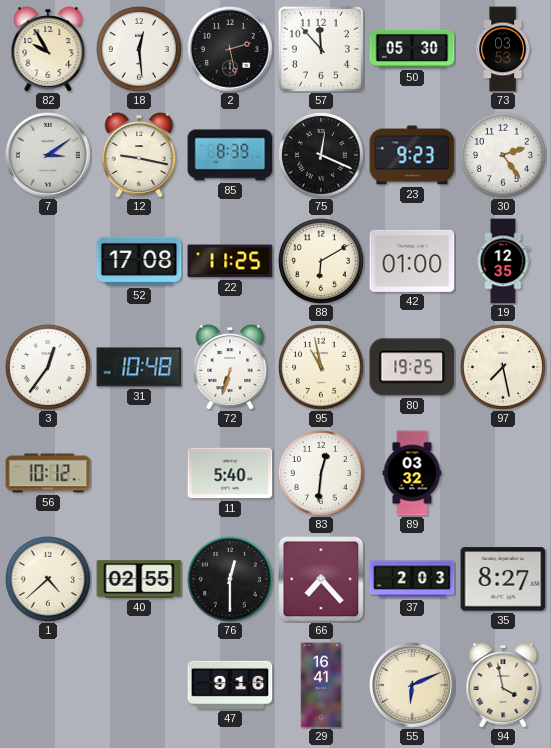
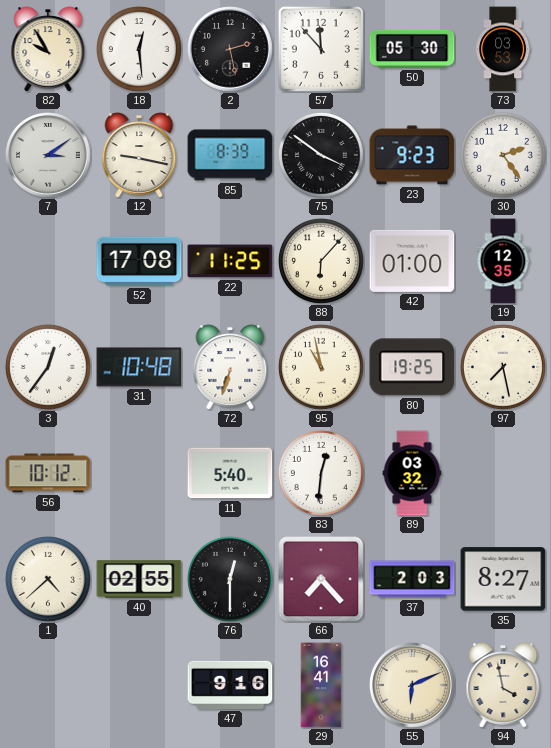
75: 12:19 -> 3:51
88: 6:10 -> 6:07
